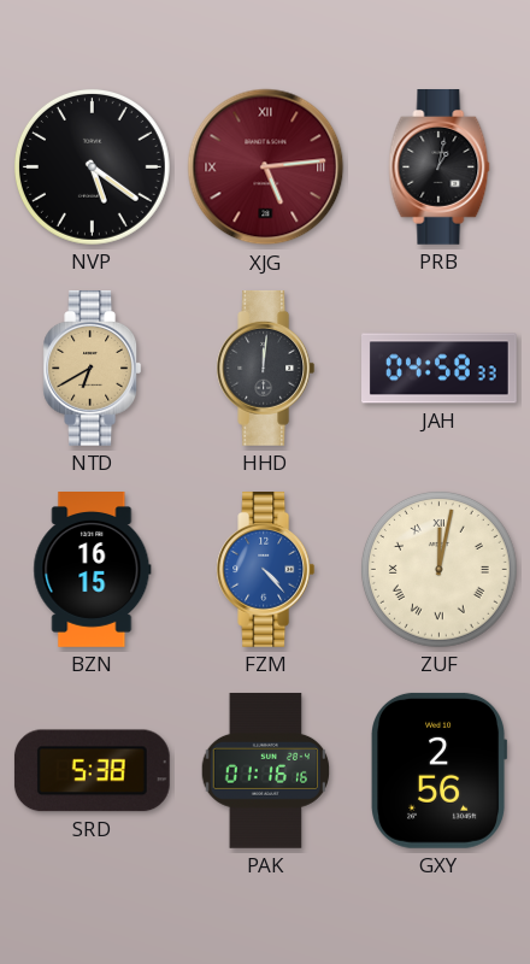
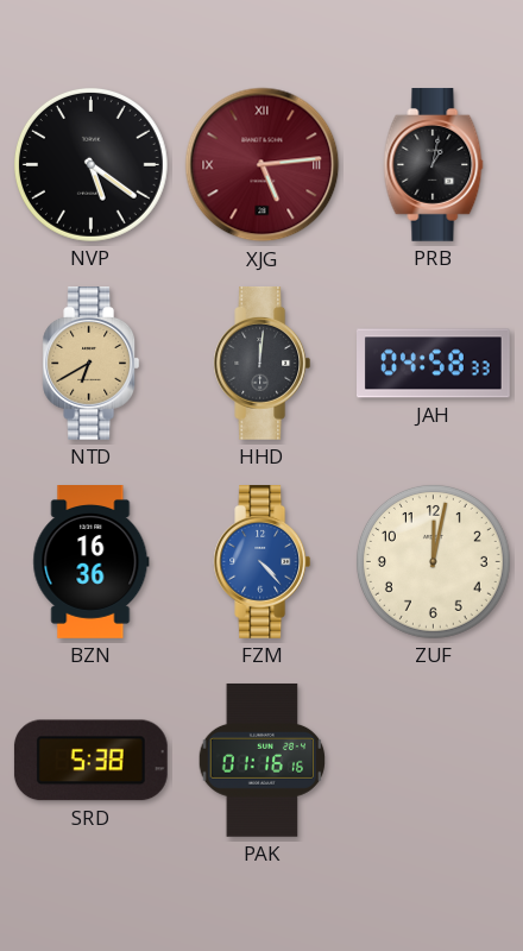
BZN: 16:15 -> 16:36
ZUF numerals: Roman -> Arabic
GXY: 2:56 -> none
